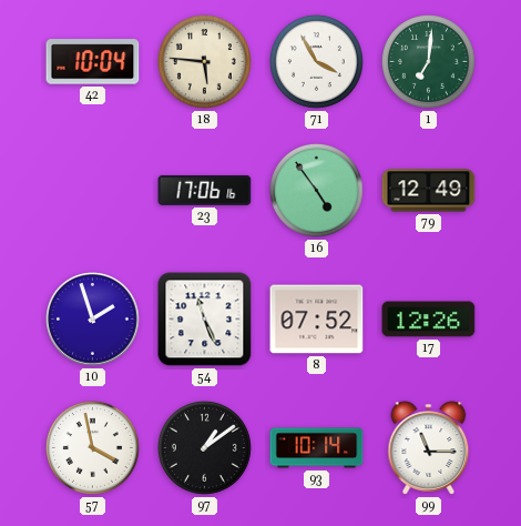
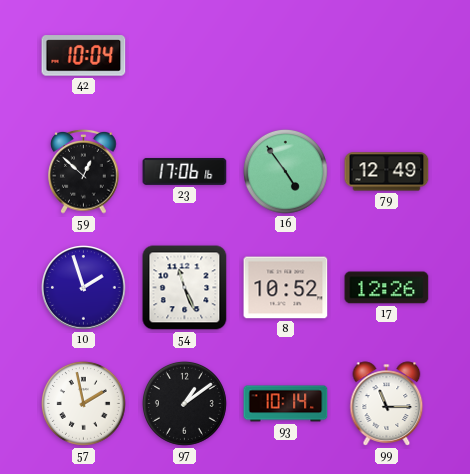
18: 5:46 -> none
71: 3:55 -> none
1: 7:01 -> none
59: none -> 12:52
8: 07:52 -> 10:52
57: 3:58 -> 1:58
